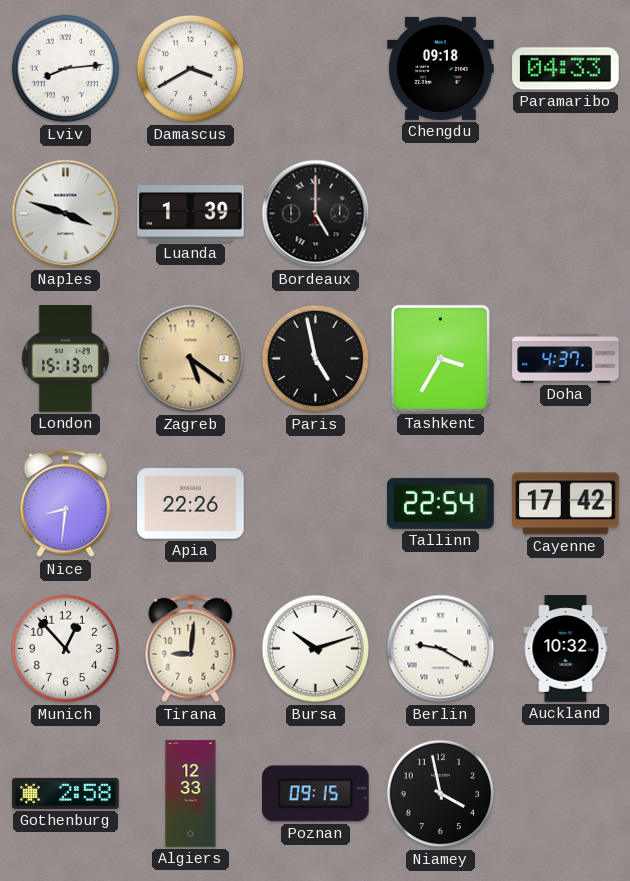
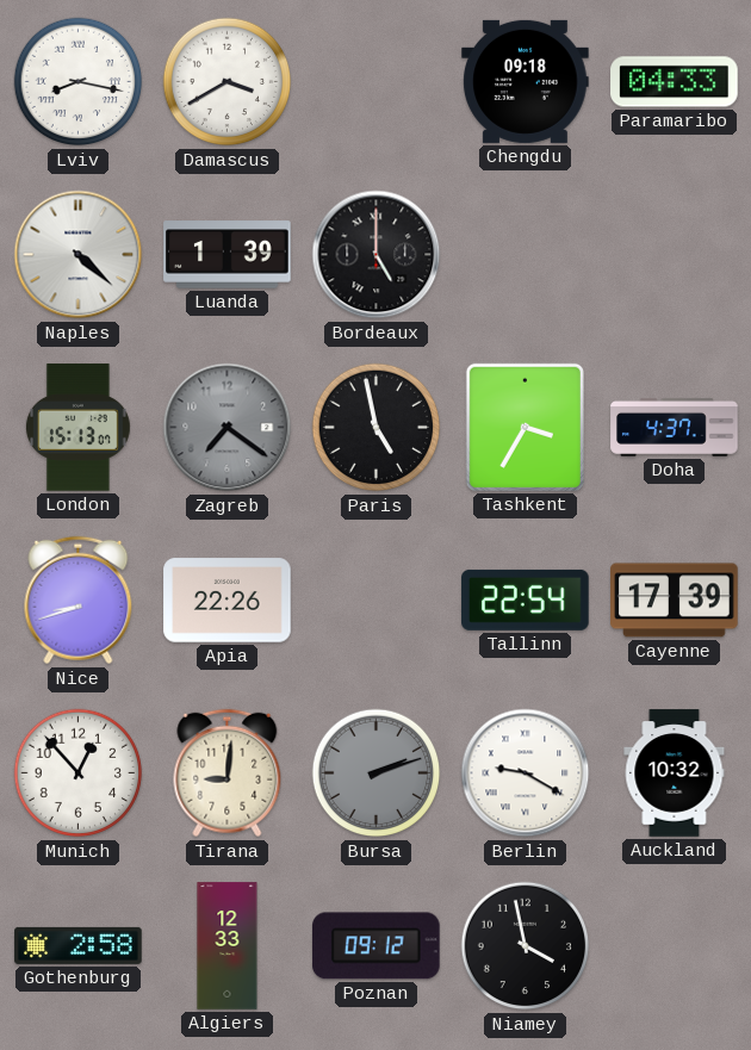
Lviv: 8:14 -> 8:17
Naples: 3:48 -> 4:22
Zagreb: 5:21 -> 7:21
Zagreb dial: champagne -> grey
Nice: 8:31 -> 8:42
Cayenne: 17:42 -> 17:39
Bursa: 10:12 -> 2:12
Bursa dial: white -> grey
Poznan: 09:15 -> 09:12
